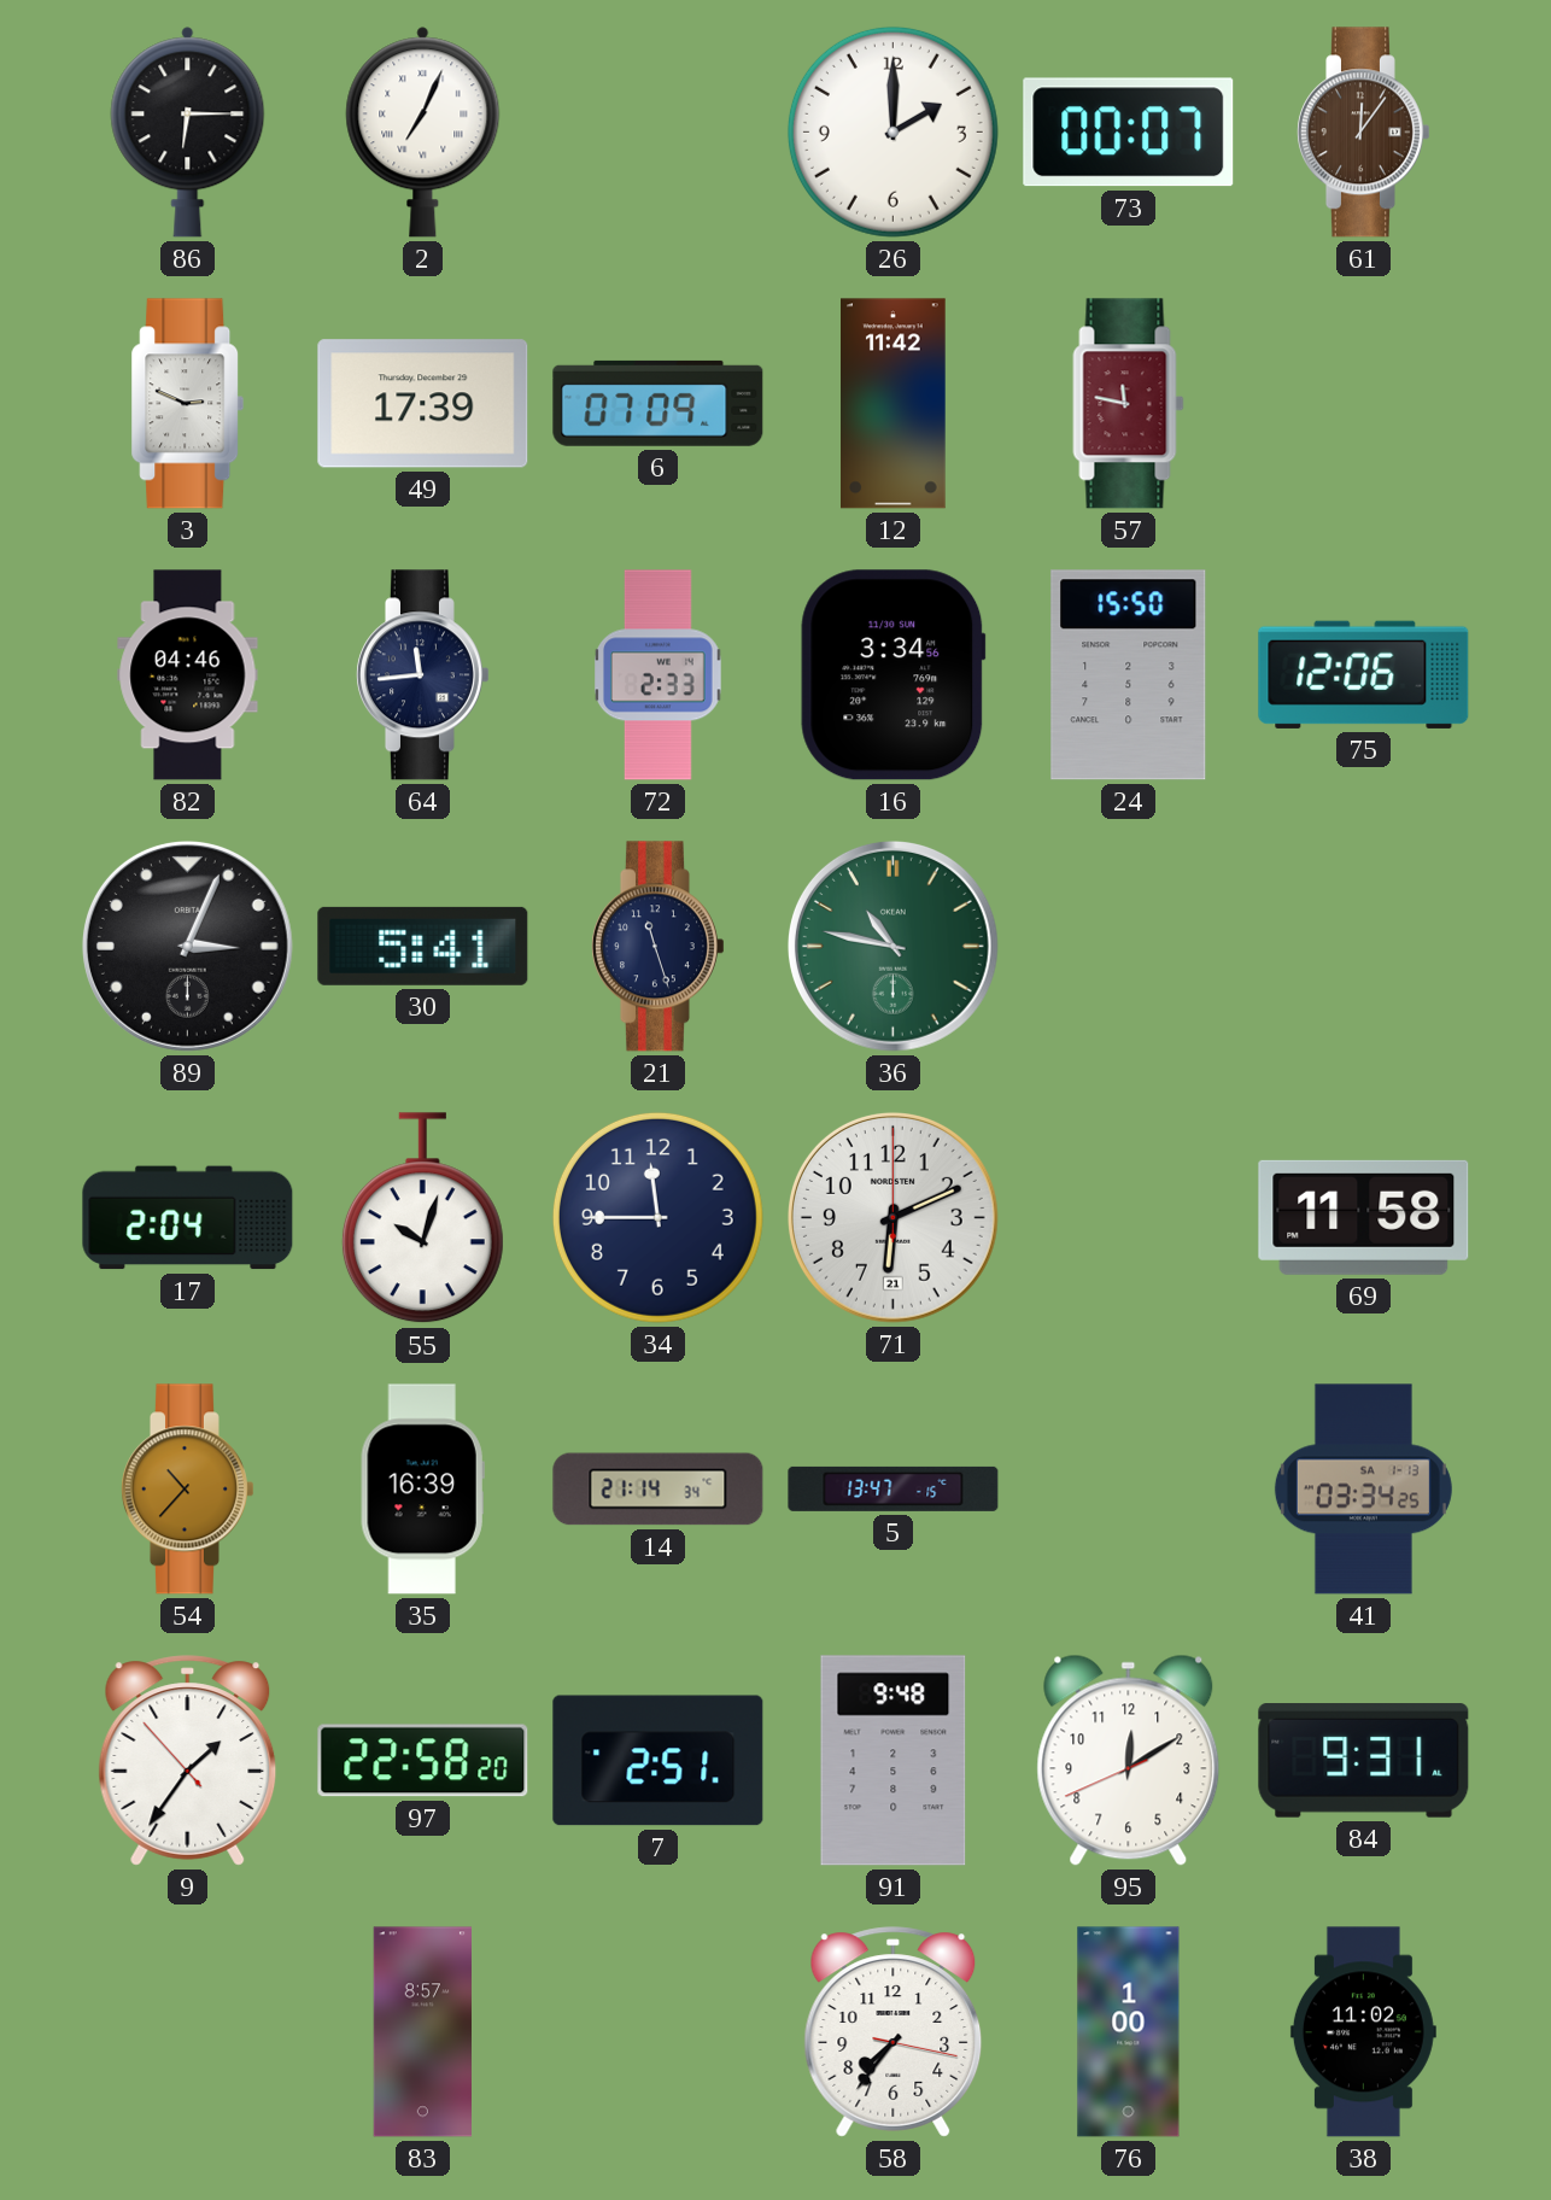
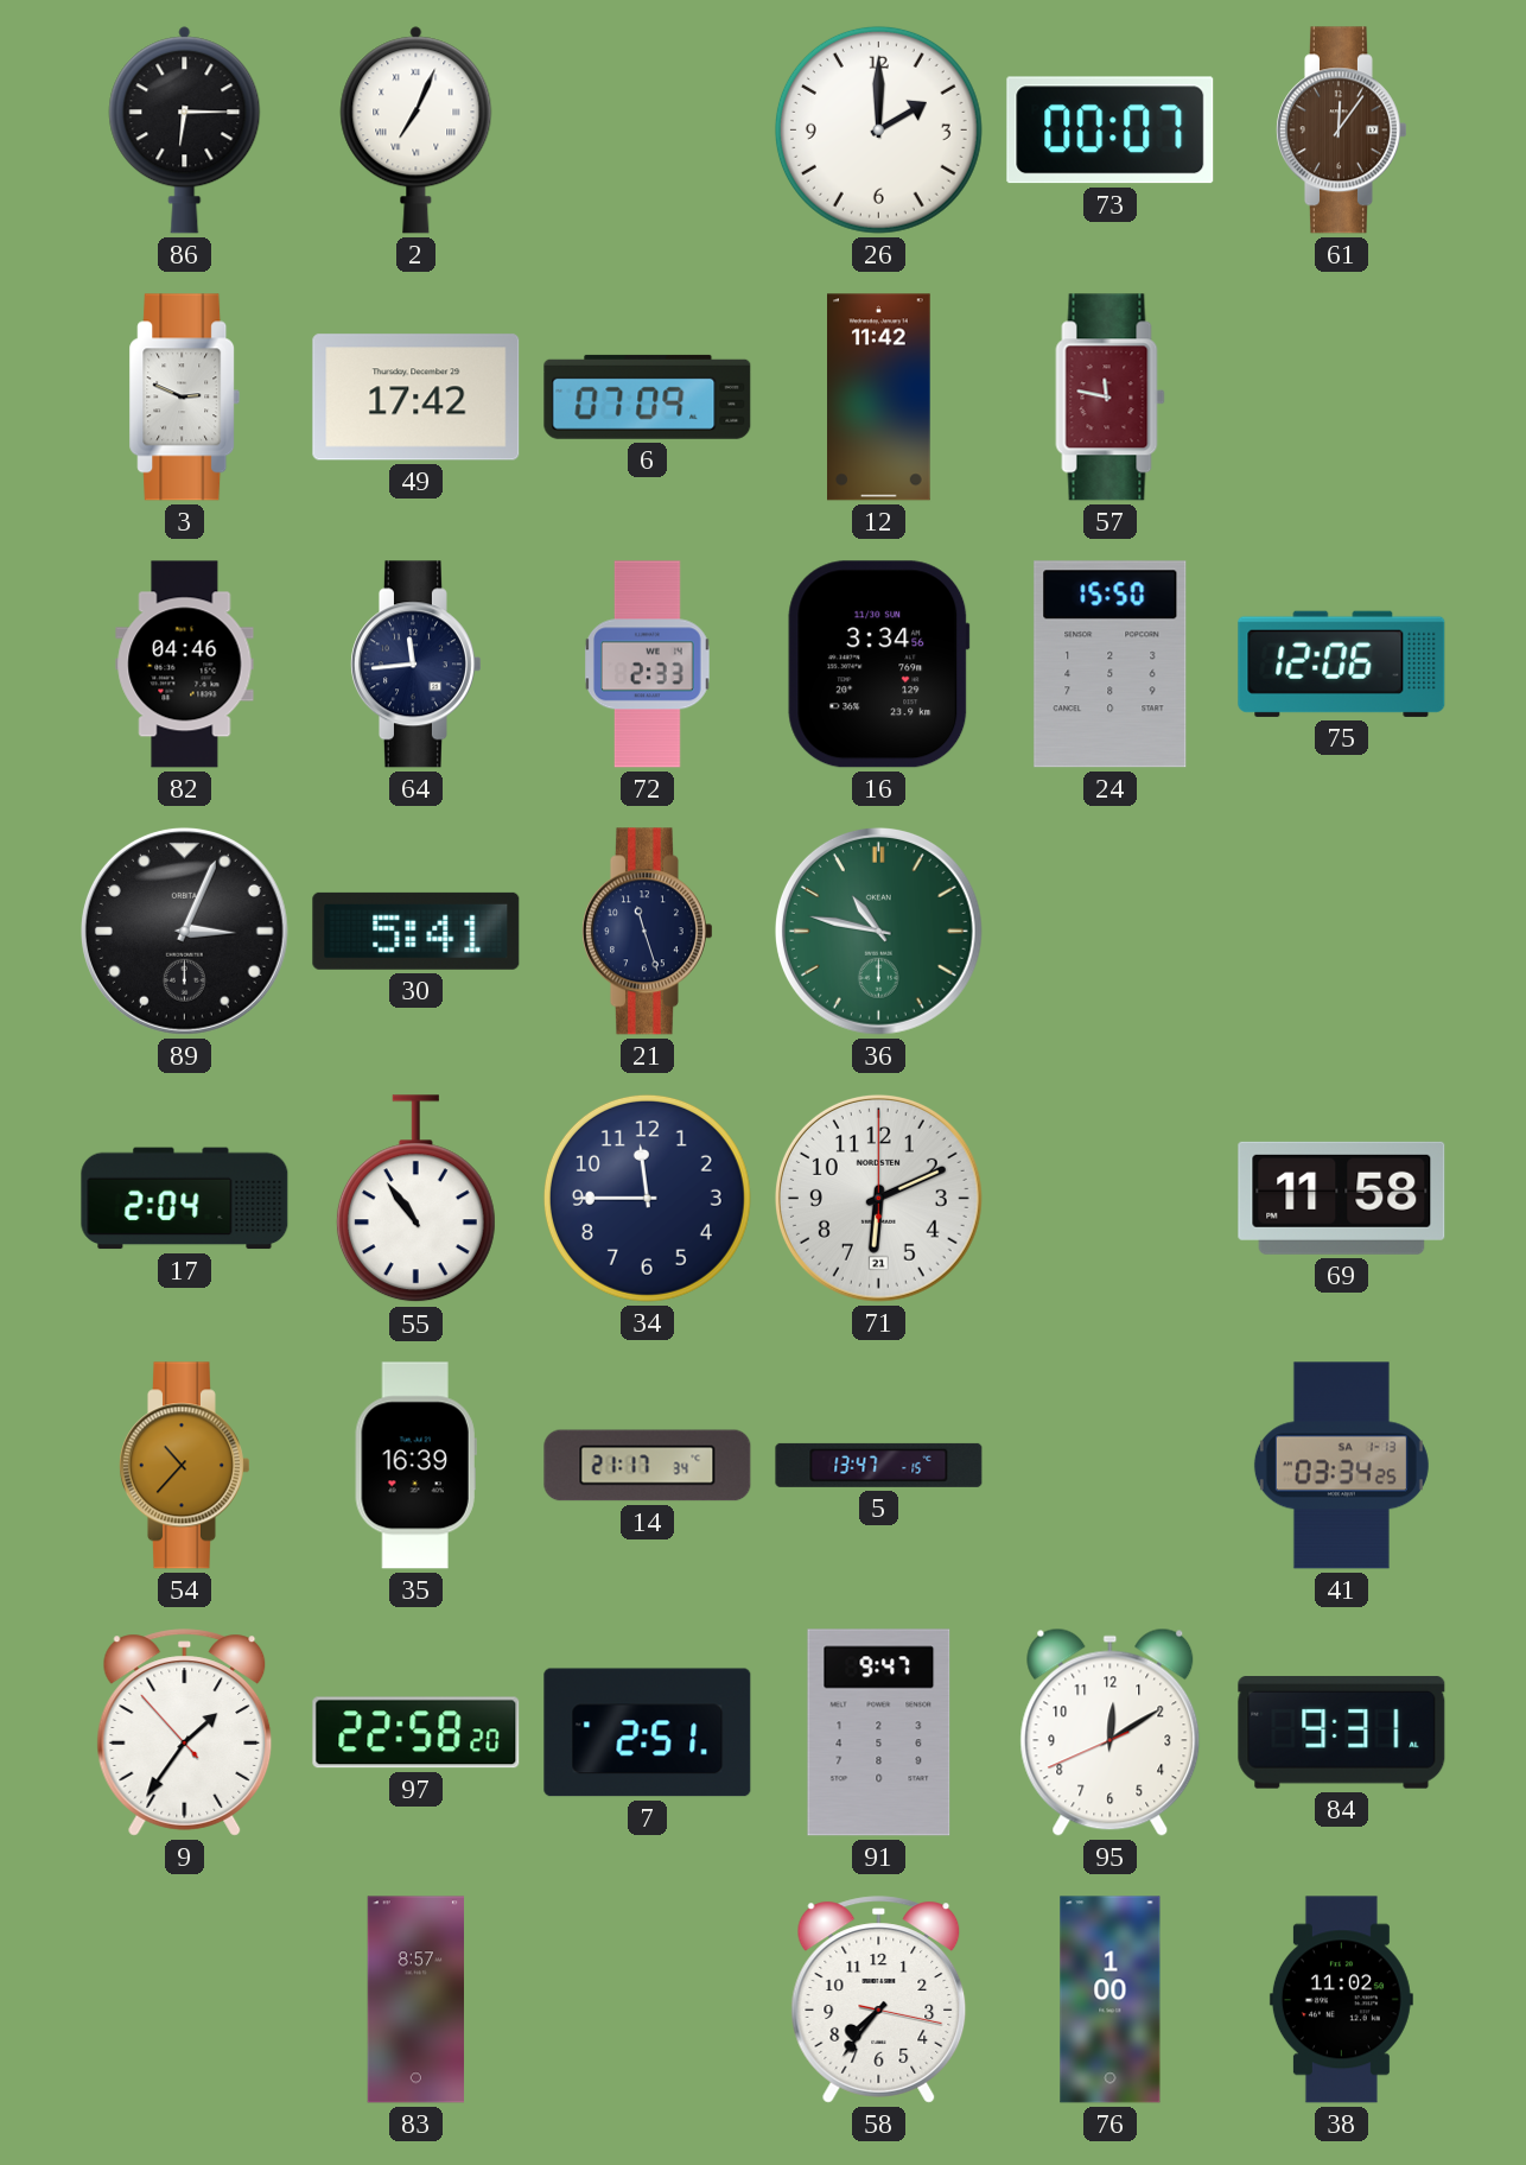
49: 17:39 -> 17:42
55: 10:03 -> 10:54
14: 21:14 -> 21:17
91: 9:48 -> 9:47
